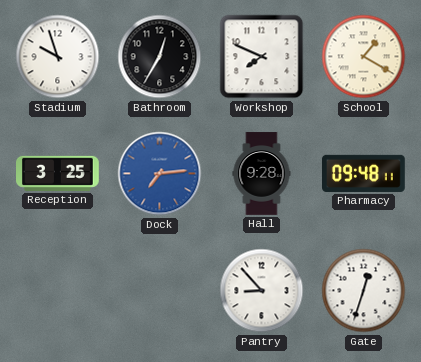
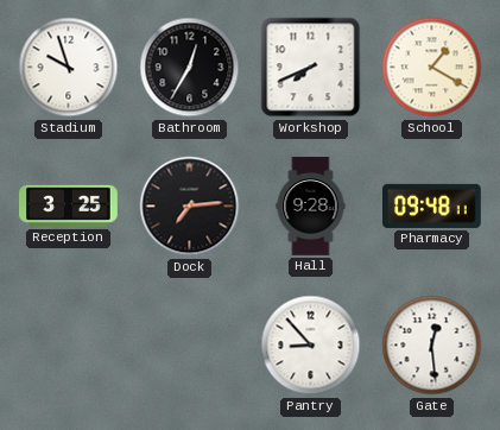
Workshop: 7:49 -> 7:41
Dock dial: blue -> black
Gate: 12:33 -> 12:29
